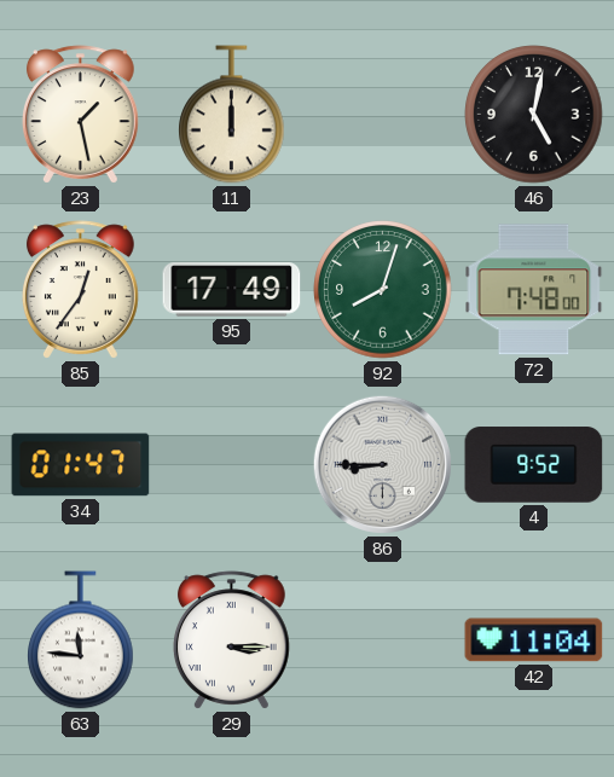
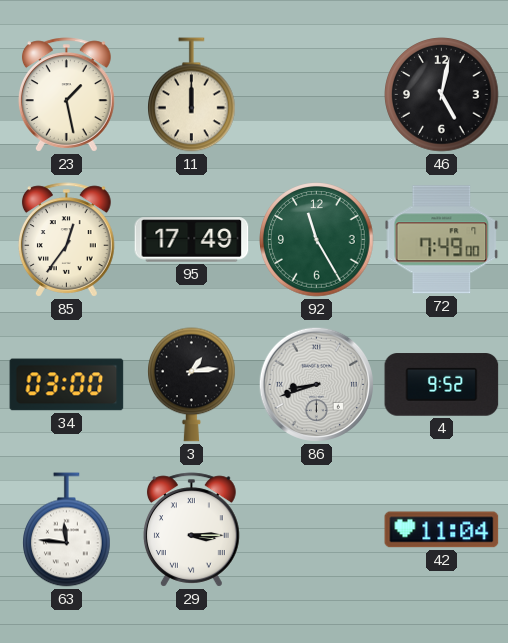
92: 8:03 -> 11:25
72: 7:48 -> 7:49
34: 01:47 -> 03:00
3: none -> 1:14
86: 8:45 -> 8:42
